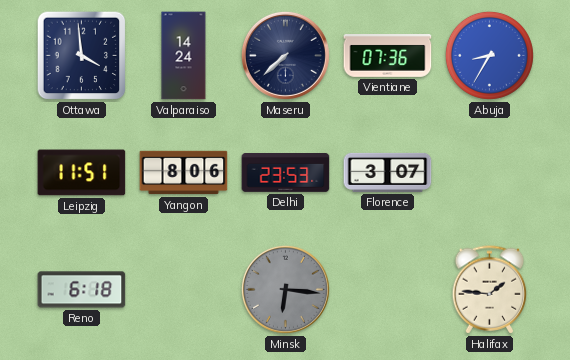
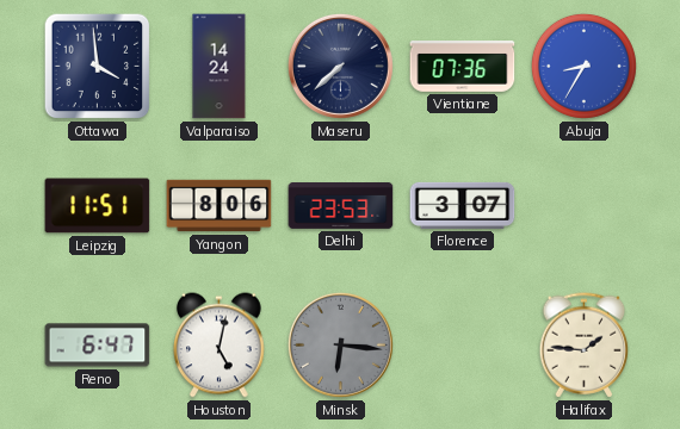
Reno: 6:18 -> 6:47
Houston: none -> 5:02
